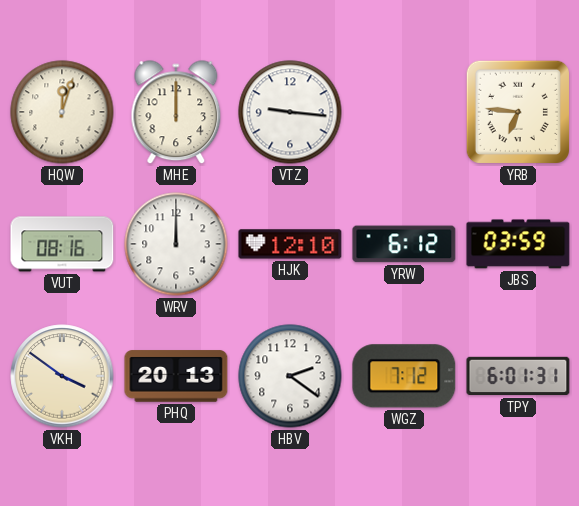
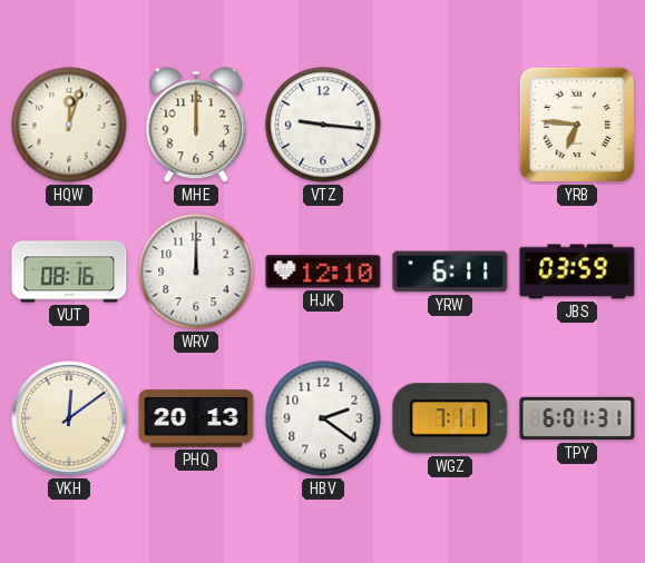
YRW: 6:12 -> 6:11
VKH: 3:51 -> 12:09
WGZ: 7:12 -> 7:11
